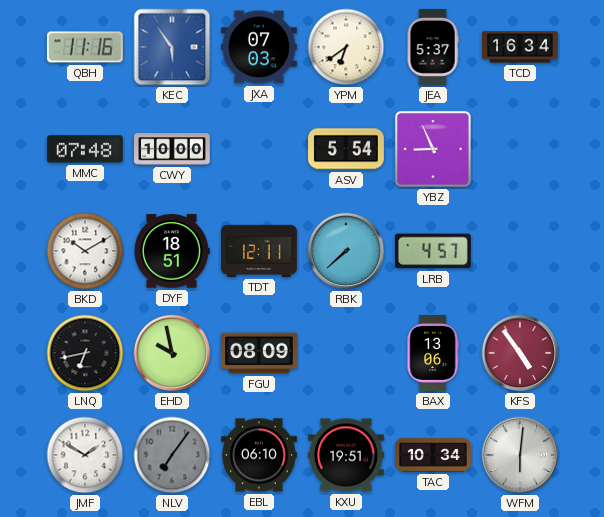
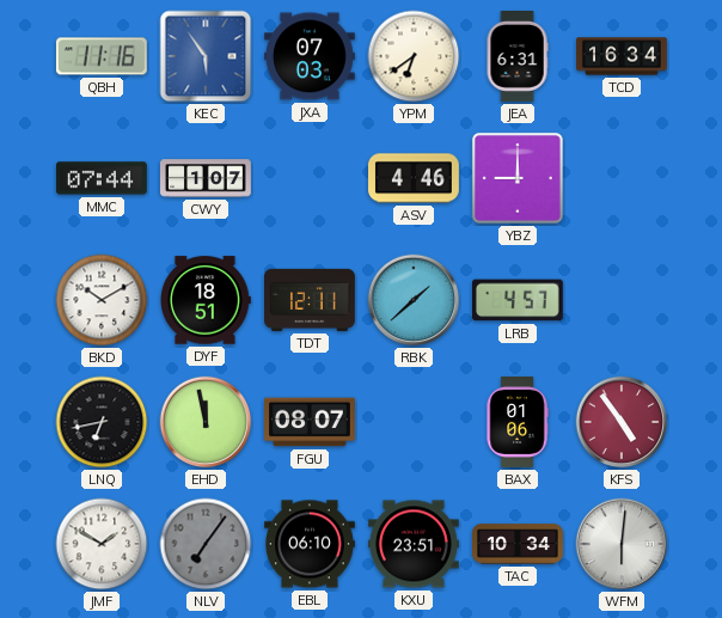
JEA: 5:37 -> 6:31
MMC: 07:48 -> 07:44
CWY: 10:00 -> 1:07
ASV: 5:54 -> 4:46
YBZ: 8:56 -> 9:00
RBK: 7:38 -> 1:38
EHD: 9:58 -> 11:58
FGU: 08:09 -> 08:07
BAX: 13:06 -> 01:06
KXU: 19:51 -> 23:51
